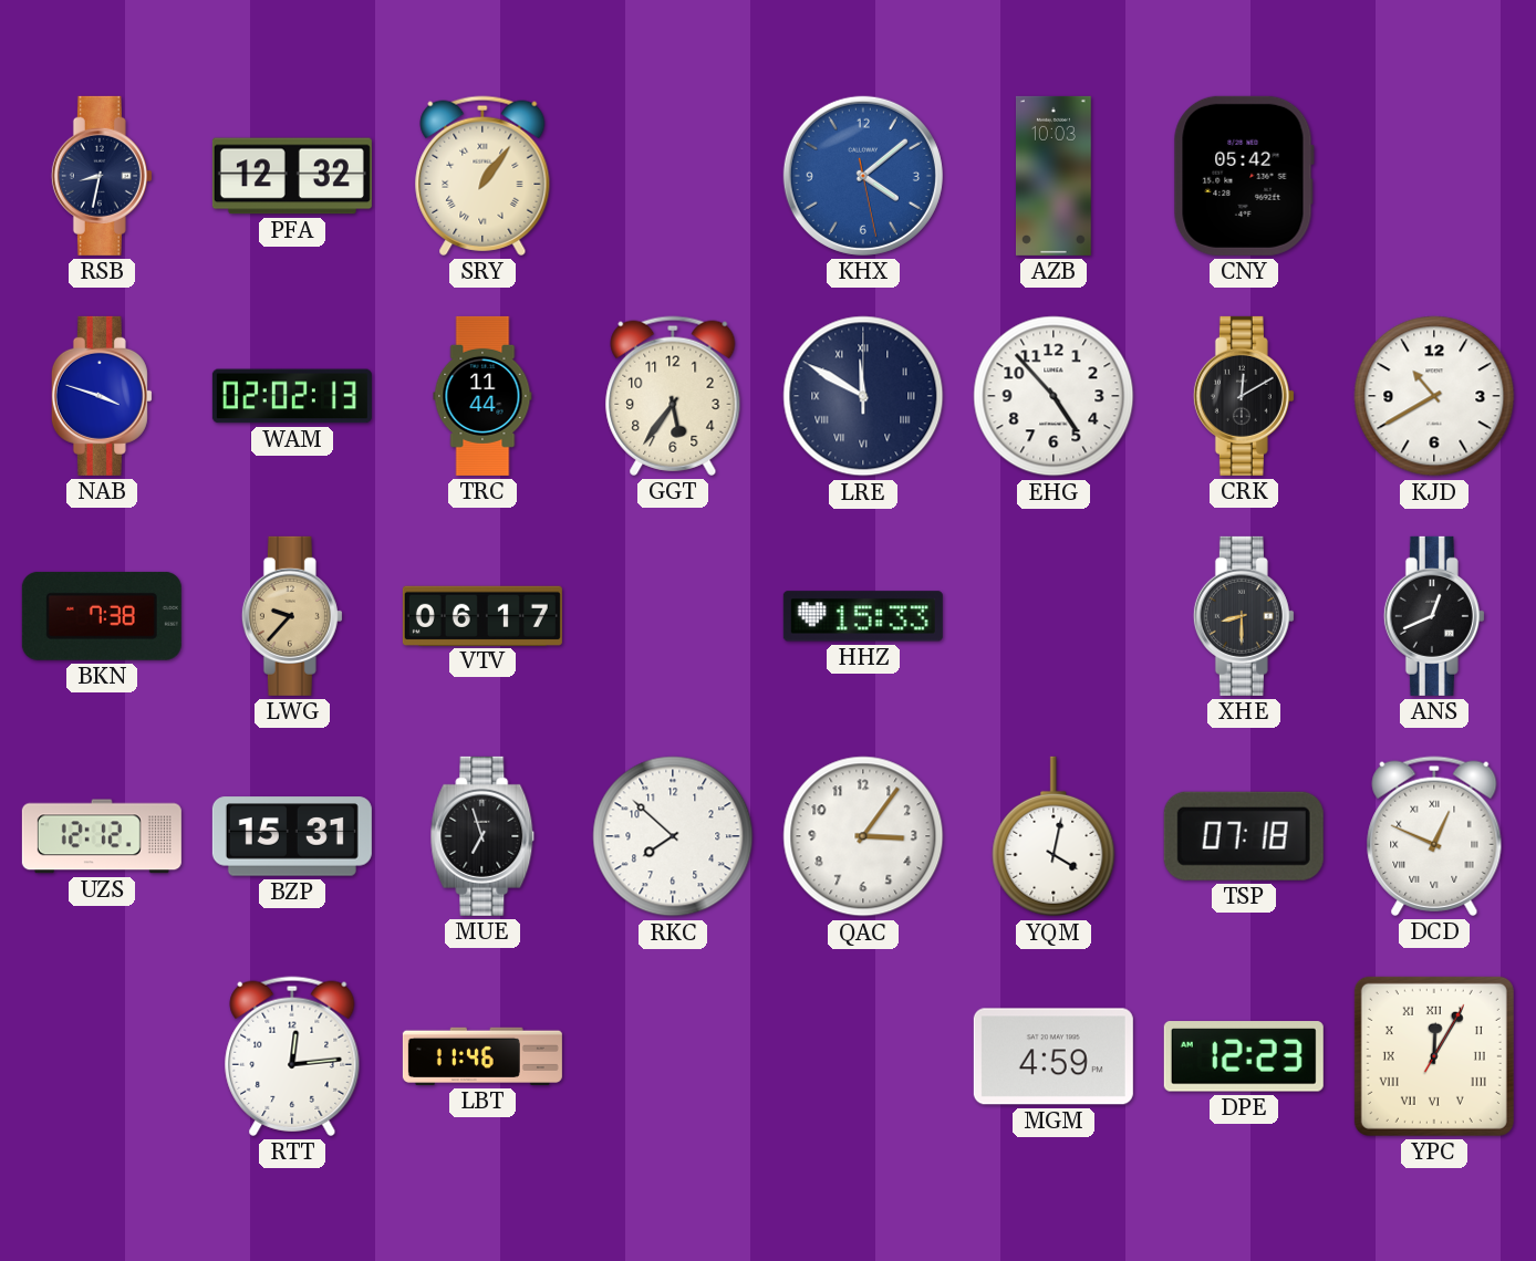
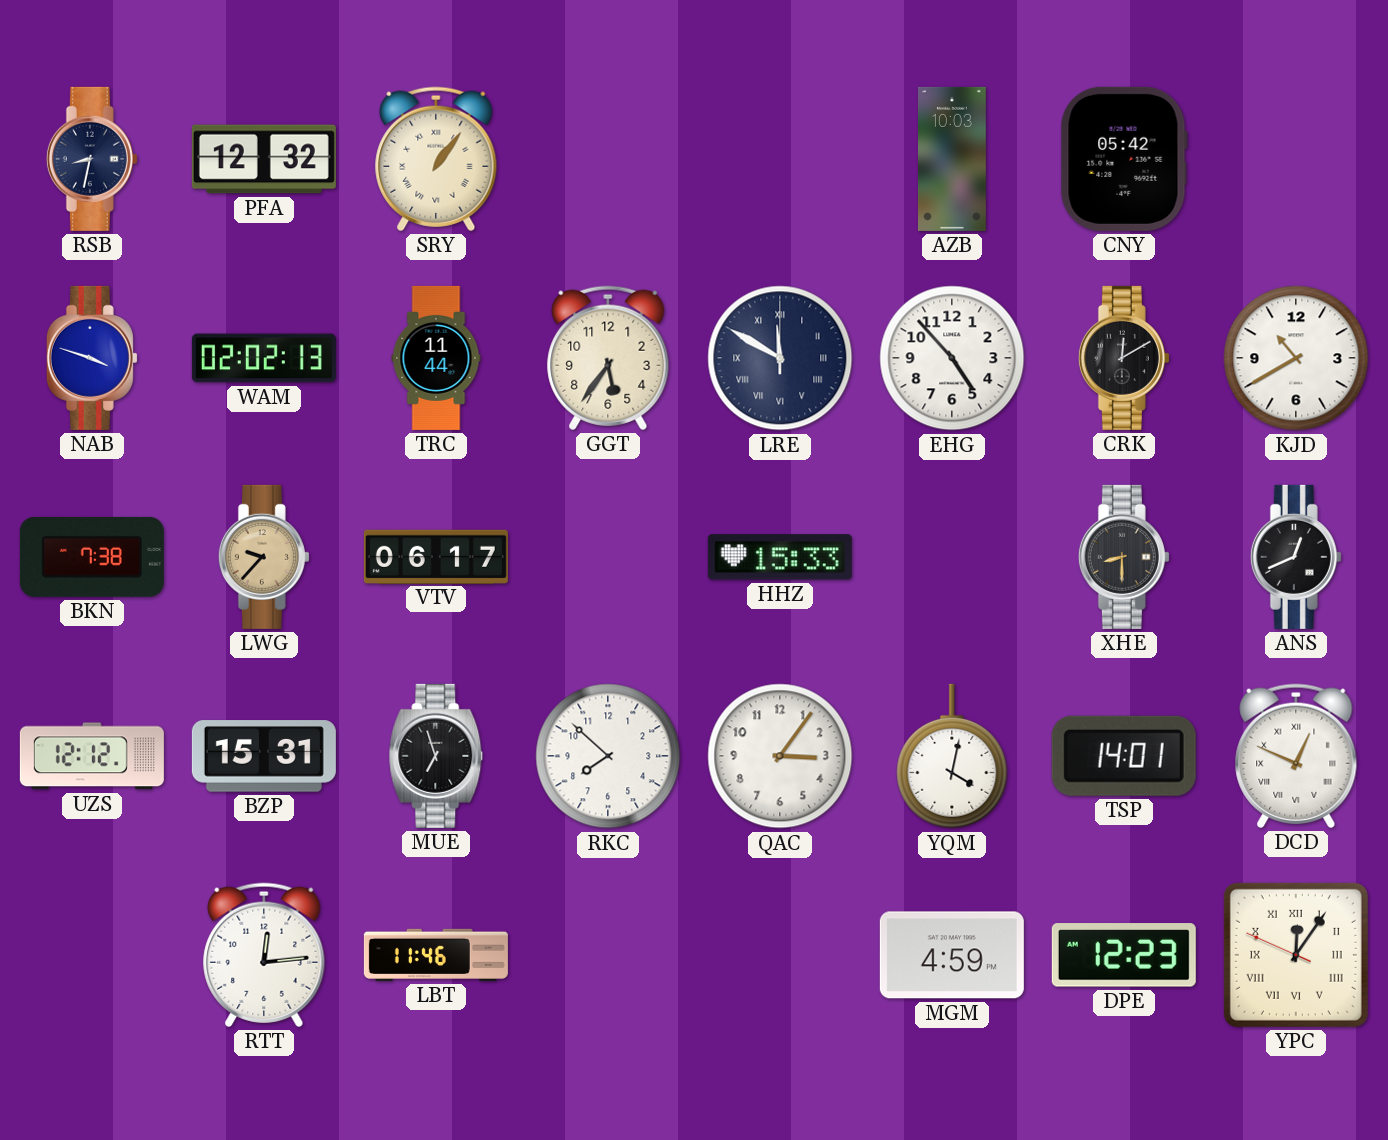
KHX: 4:08 -> none
TSP: 07:18 -> 14:01
YPC: 12:05:05 -> 12:05:49
